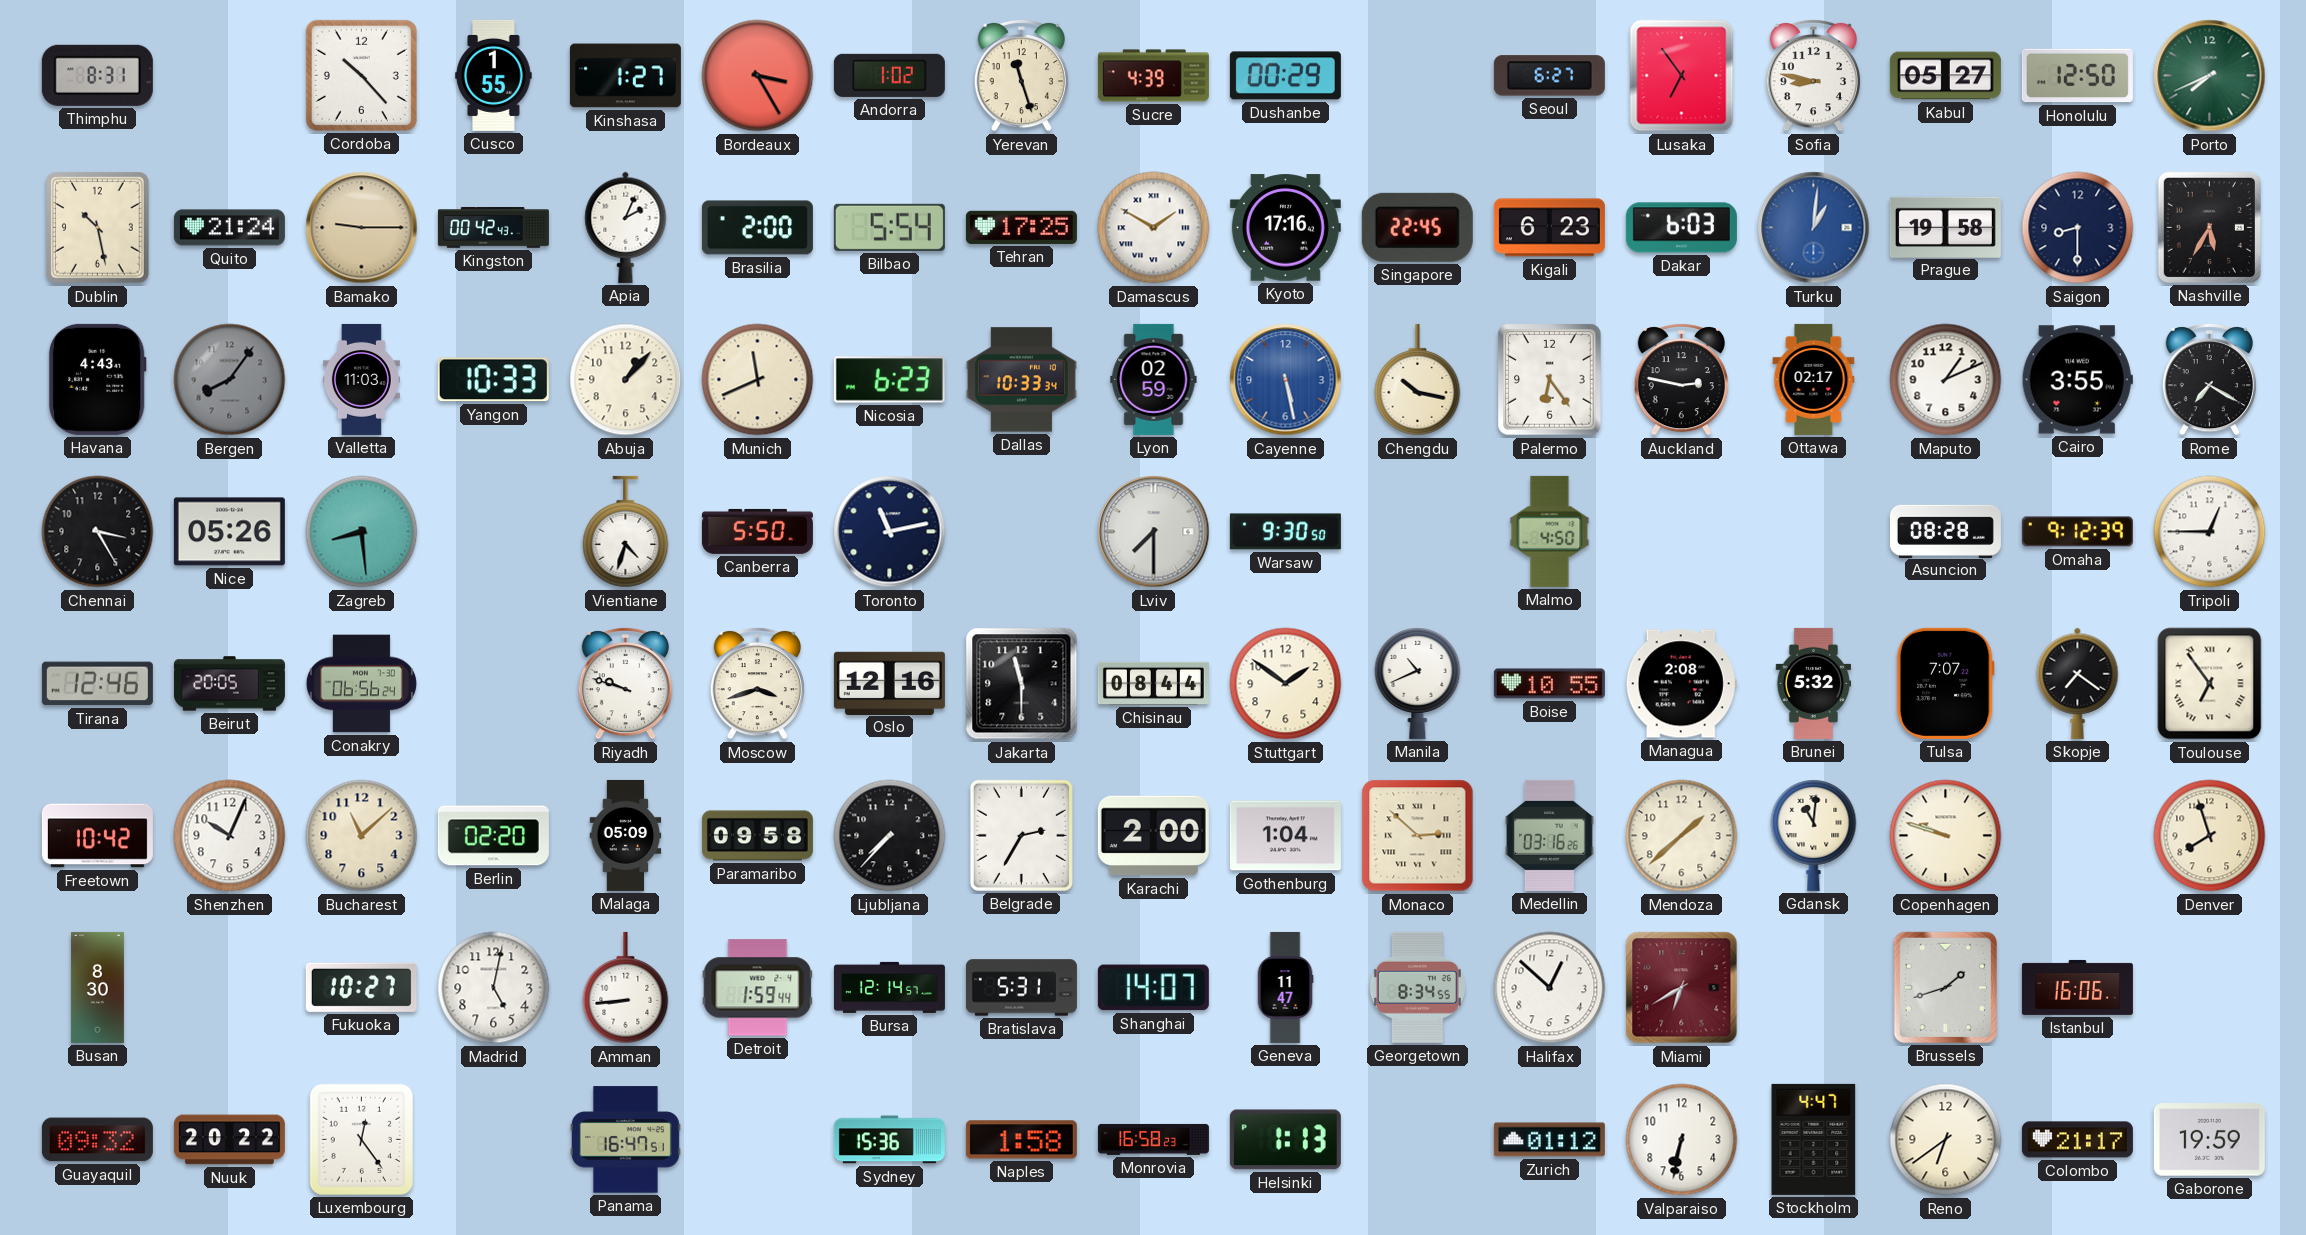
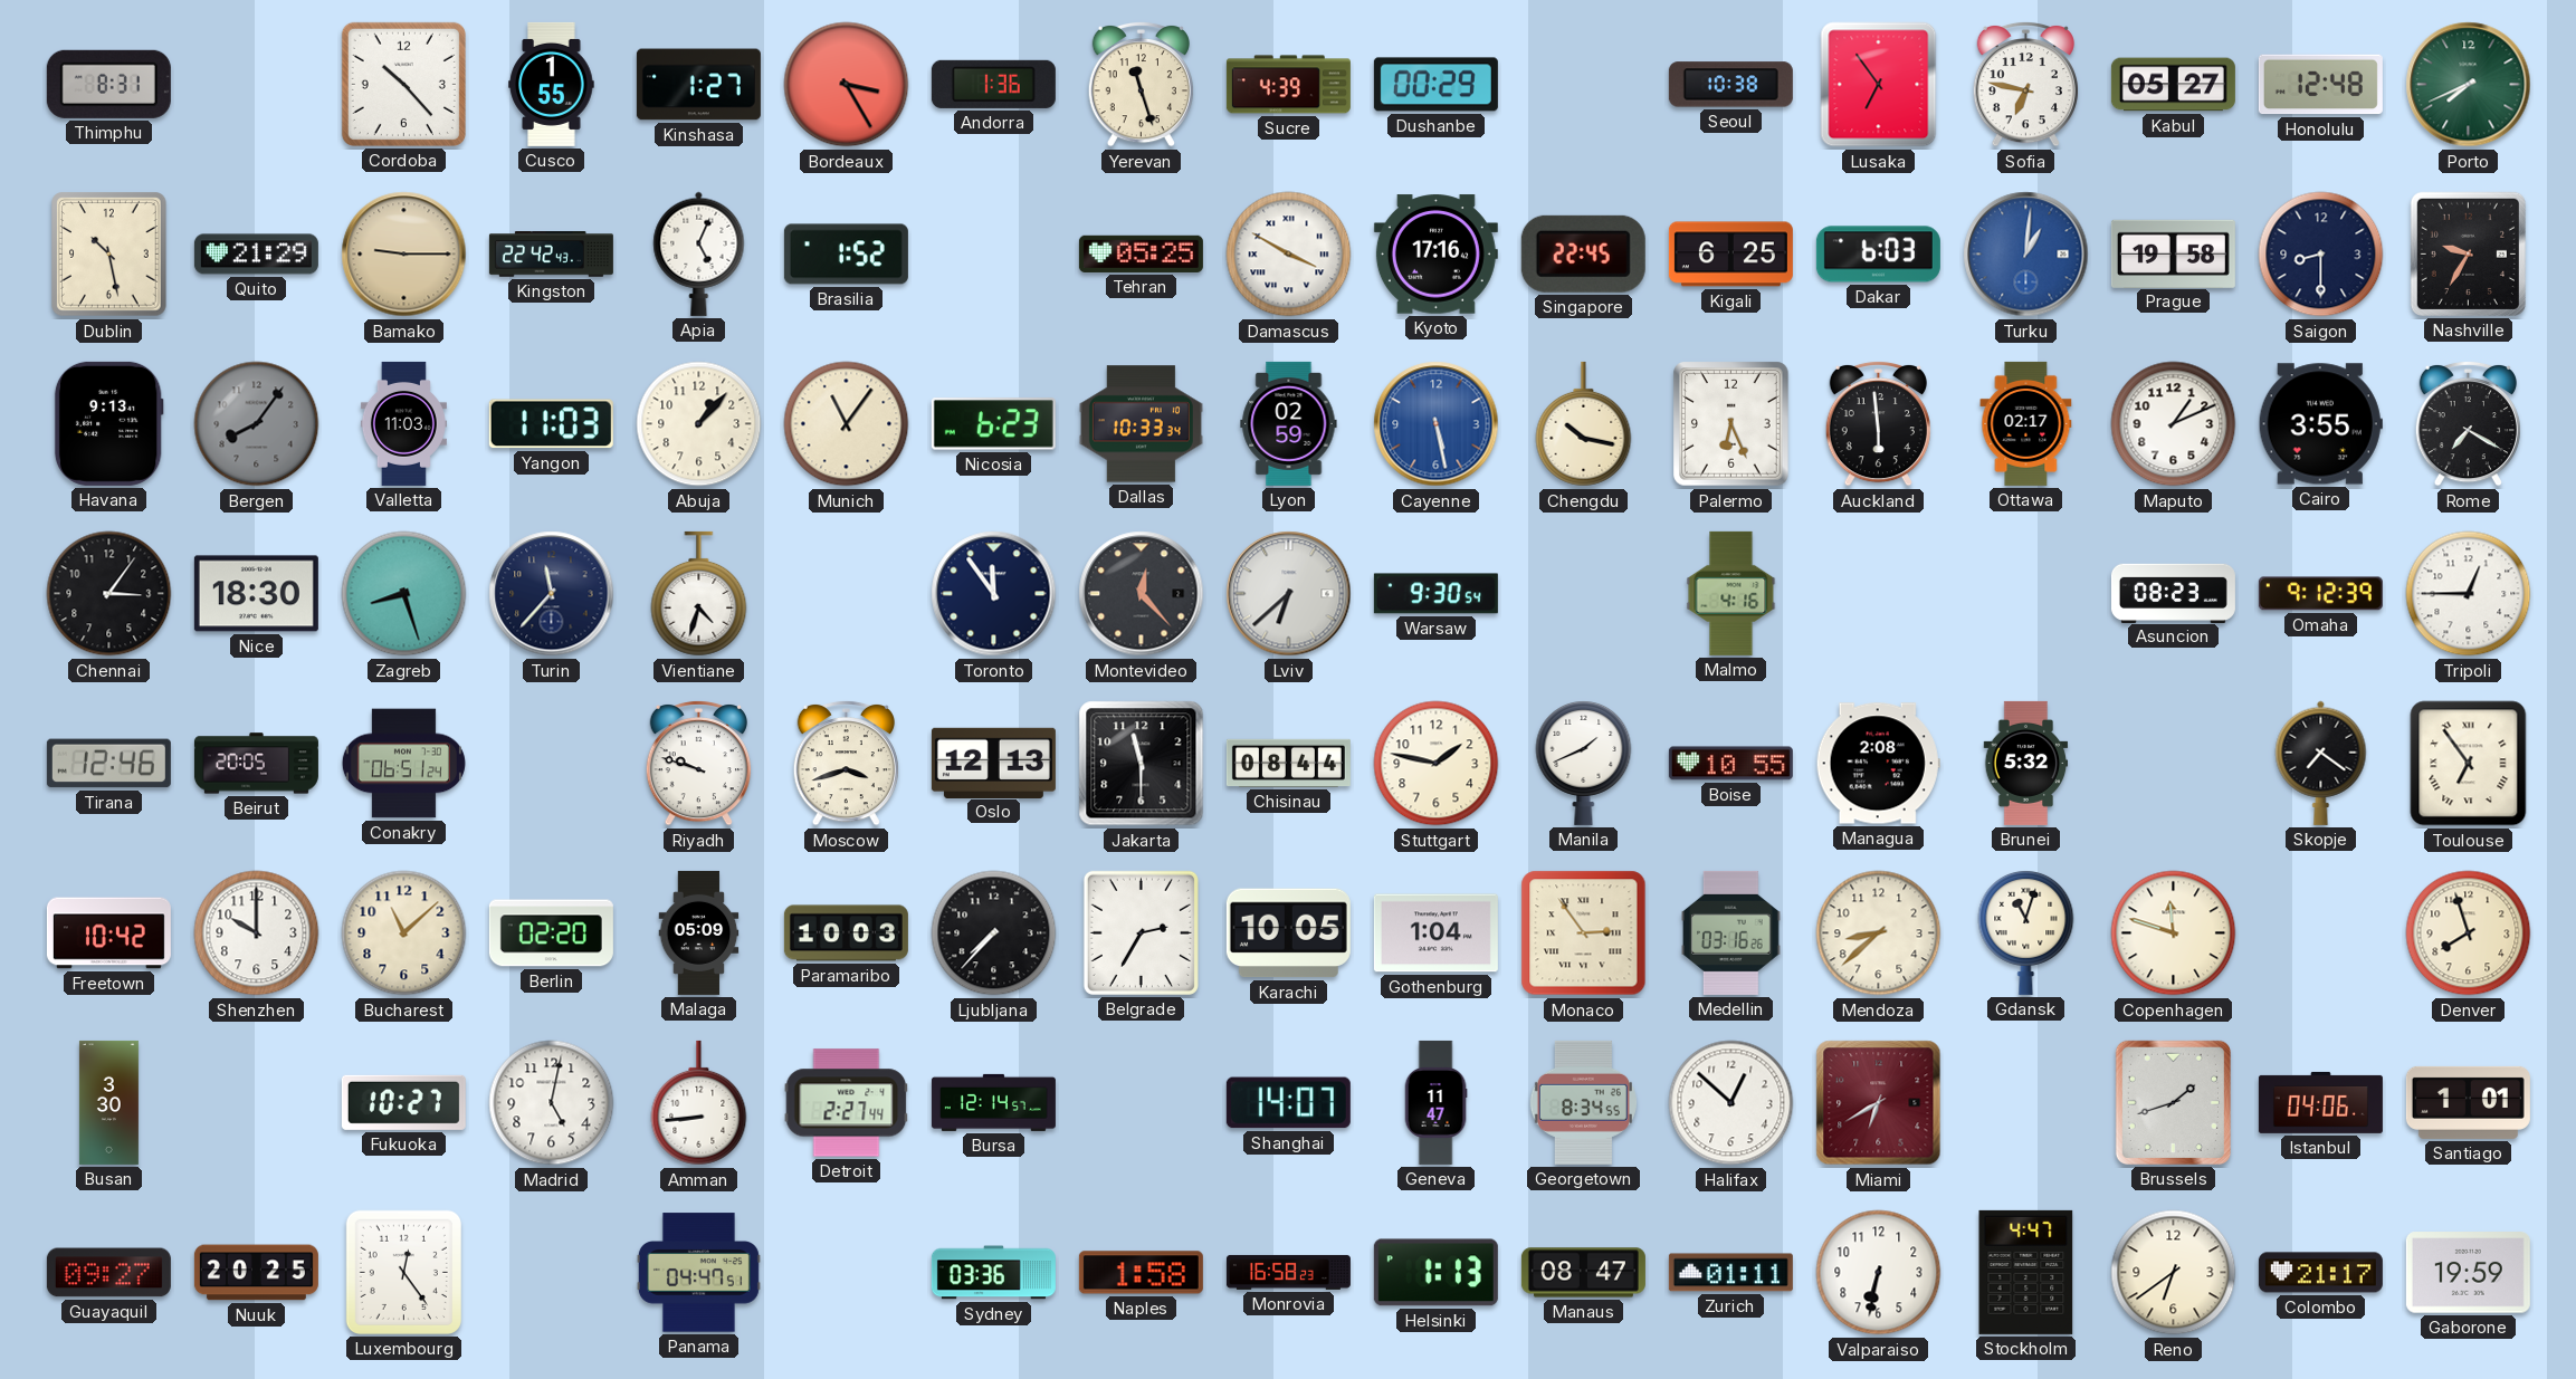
Andorra: 1:02 -> 1:36
Seoul: 6:27 -> 10:38
Sofia: 8:47 -> 6:47
Honolulu: 12:50 -> 12:48
Quito: 21:24 -> 21:29
Kingston: 00:42 -> 22:42
Apia: 2:04 -> 5:04
Brasilia: 2:00 -> 1:52
Bilbao: 5:54 -> none
Tehran: 17:25 -> 05:25
Damascus: 1:50 -> 3:50
Kigali: 6:23 -> 6:25
Nashville: 5:35 -> 9:35
Havana: 4:43 -> 9:13
Yangon: 10:33 -> 11:03
Munich: 11:41 -> 11:06
Palermo: 6:24 -> 6:26
Auckland: 2:47 -> 5:59
Chennai: 3:25 -> 3:06
Nice: 05:26 -> 18:30
Zagreb: 8:29 -> 8:27
Turin: none -> 11:37
Canberra: 5:50 -> none
Toronto: 11:13 -> 11:54
Montevideo: none -> 12:23
Lviv: 7:30 -> 6:38
Warsaw: 9:30:50 -> 9:30:54
Malmo: 4:50 -> 4:16
Asuncion: 08:28 -> 08:23
Conakry: 06:56 -> 06:51
Oslo: 12:16 -> 12:13
Stuttgart: 1:51 -> 1:47
Manila: 10:41 -> 1:41
Tulsa: 7:07 -> none
Shenzhen: 10:04 -> 10:00
Paramaribo: 09:58 -> 10:03
Karachi: 2:00 -> 10:05
Monaco: 2:52 -> 2:54
Mendoza: 1:38 -> 8:38
Gdansk: 11:01 -> 11:03
Copenhagen: 9:48 -> 11:48
Busan: 8:30 -> 3:30
Detroit: 1:59 -> 2:27
Bratislava: 5:31 -> none
Istanbul: 16:06 -> 04:06
Santiago: none -> 1:01
Guayaquil: 09:32 -> 09:27
Nuuk: 20:22 -> 20:25
Panama: 16:47 -> 04:47
Sydney: 15:36 -> 03:36
Manaus: none -> 08:47
Zurich: 01:12 -> 01:11
